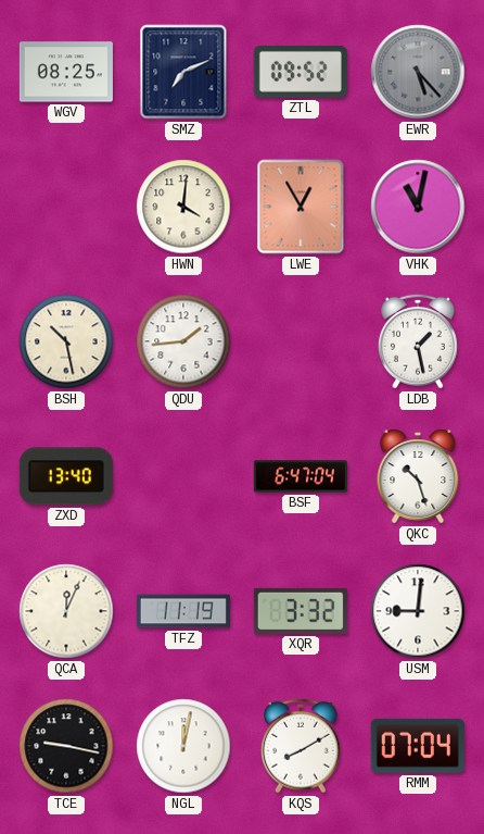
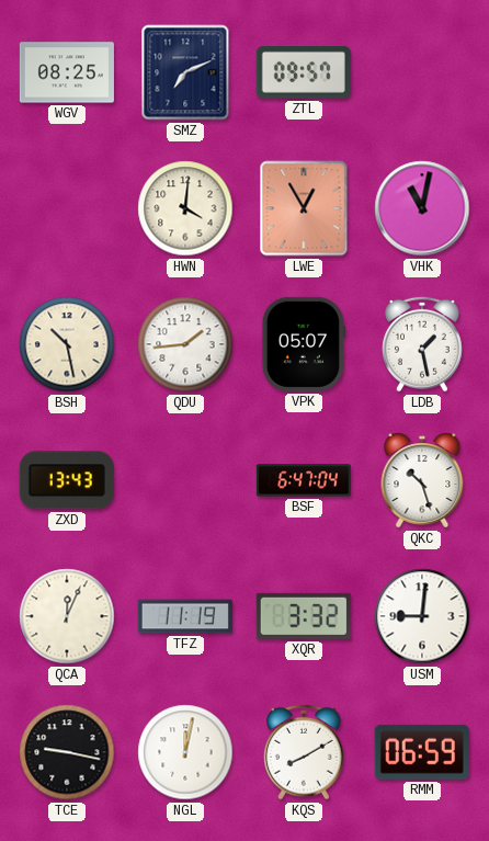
ZTL: 09:52 -> 09:57
EWR: 5:23 -> none
VPK: none -> 05:07
ZXD: 13:40 -> 13:43
RMM: 07:04 -> 06:59
